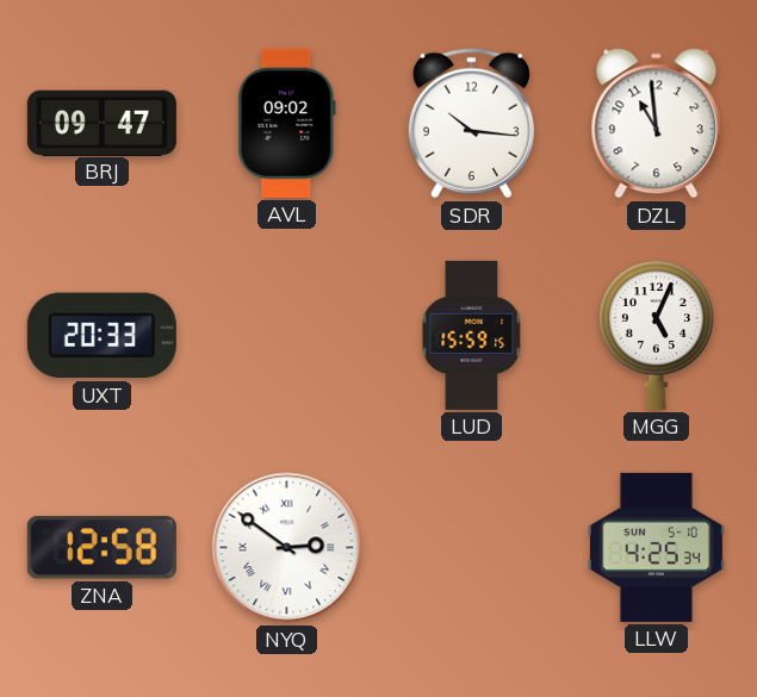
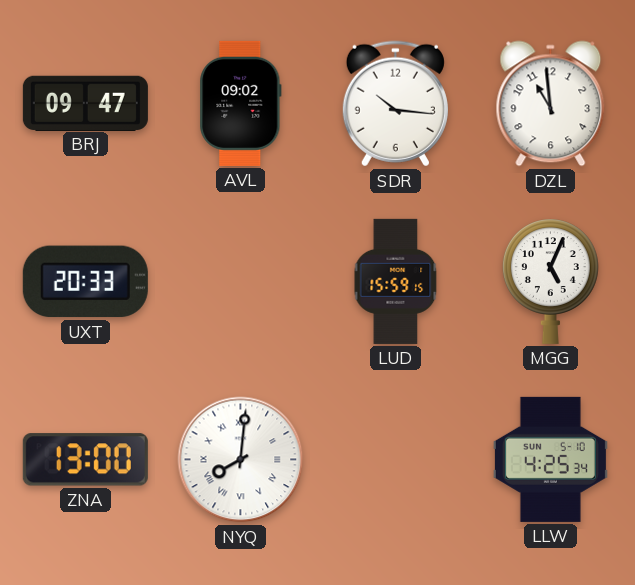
ZNA: 12:58 -> 13:00
NYQ: 2:51 -> 8:01
